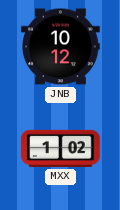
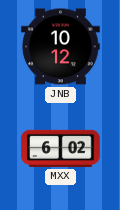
MXX: 1:02 -> 6:02
